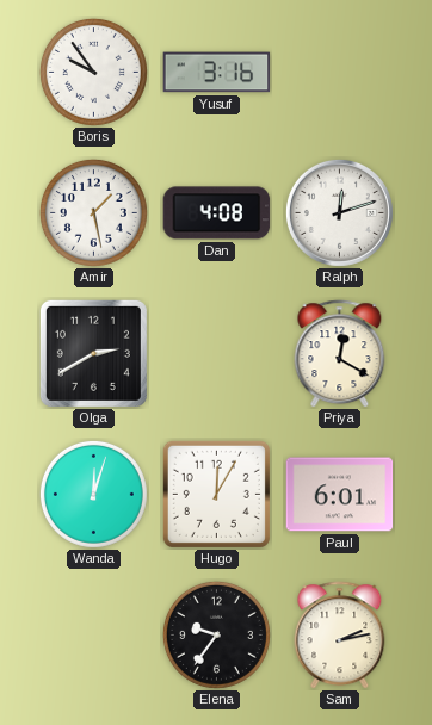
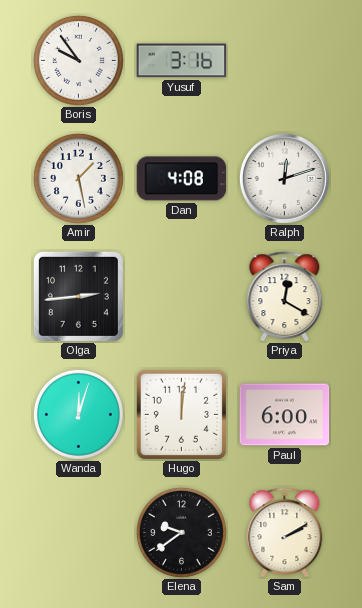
Olga: 2:40 -> 2:44
Hugo: 12:05 -> 12:01
Paul: 6:01 -> 6:00
Elena: 9:36 -> 9:39
Sam: 2:13 -> 2:10
